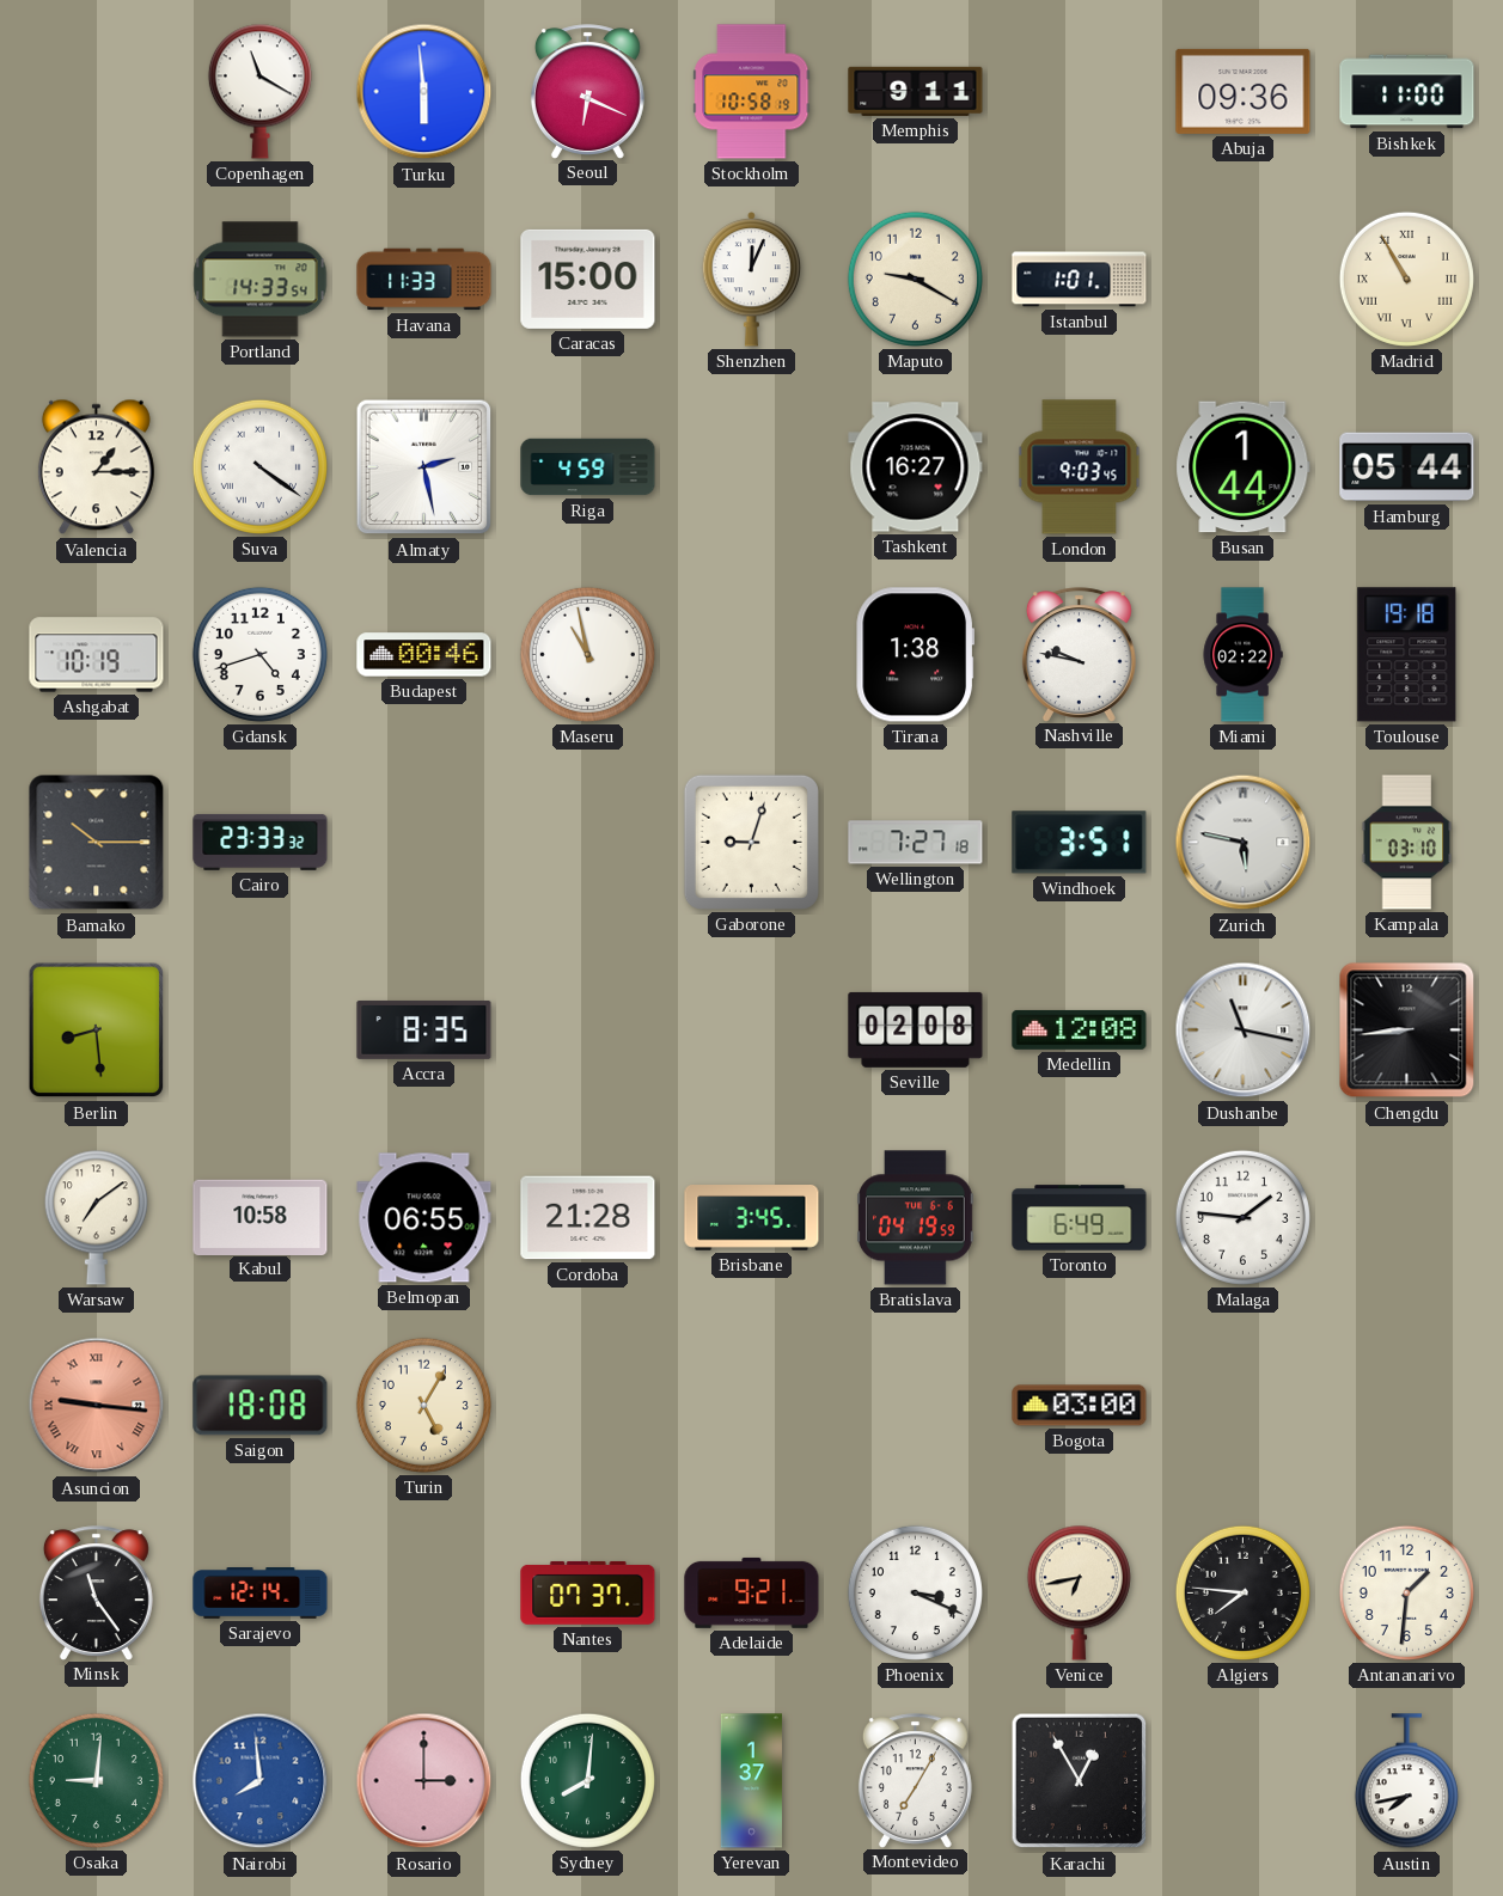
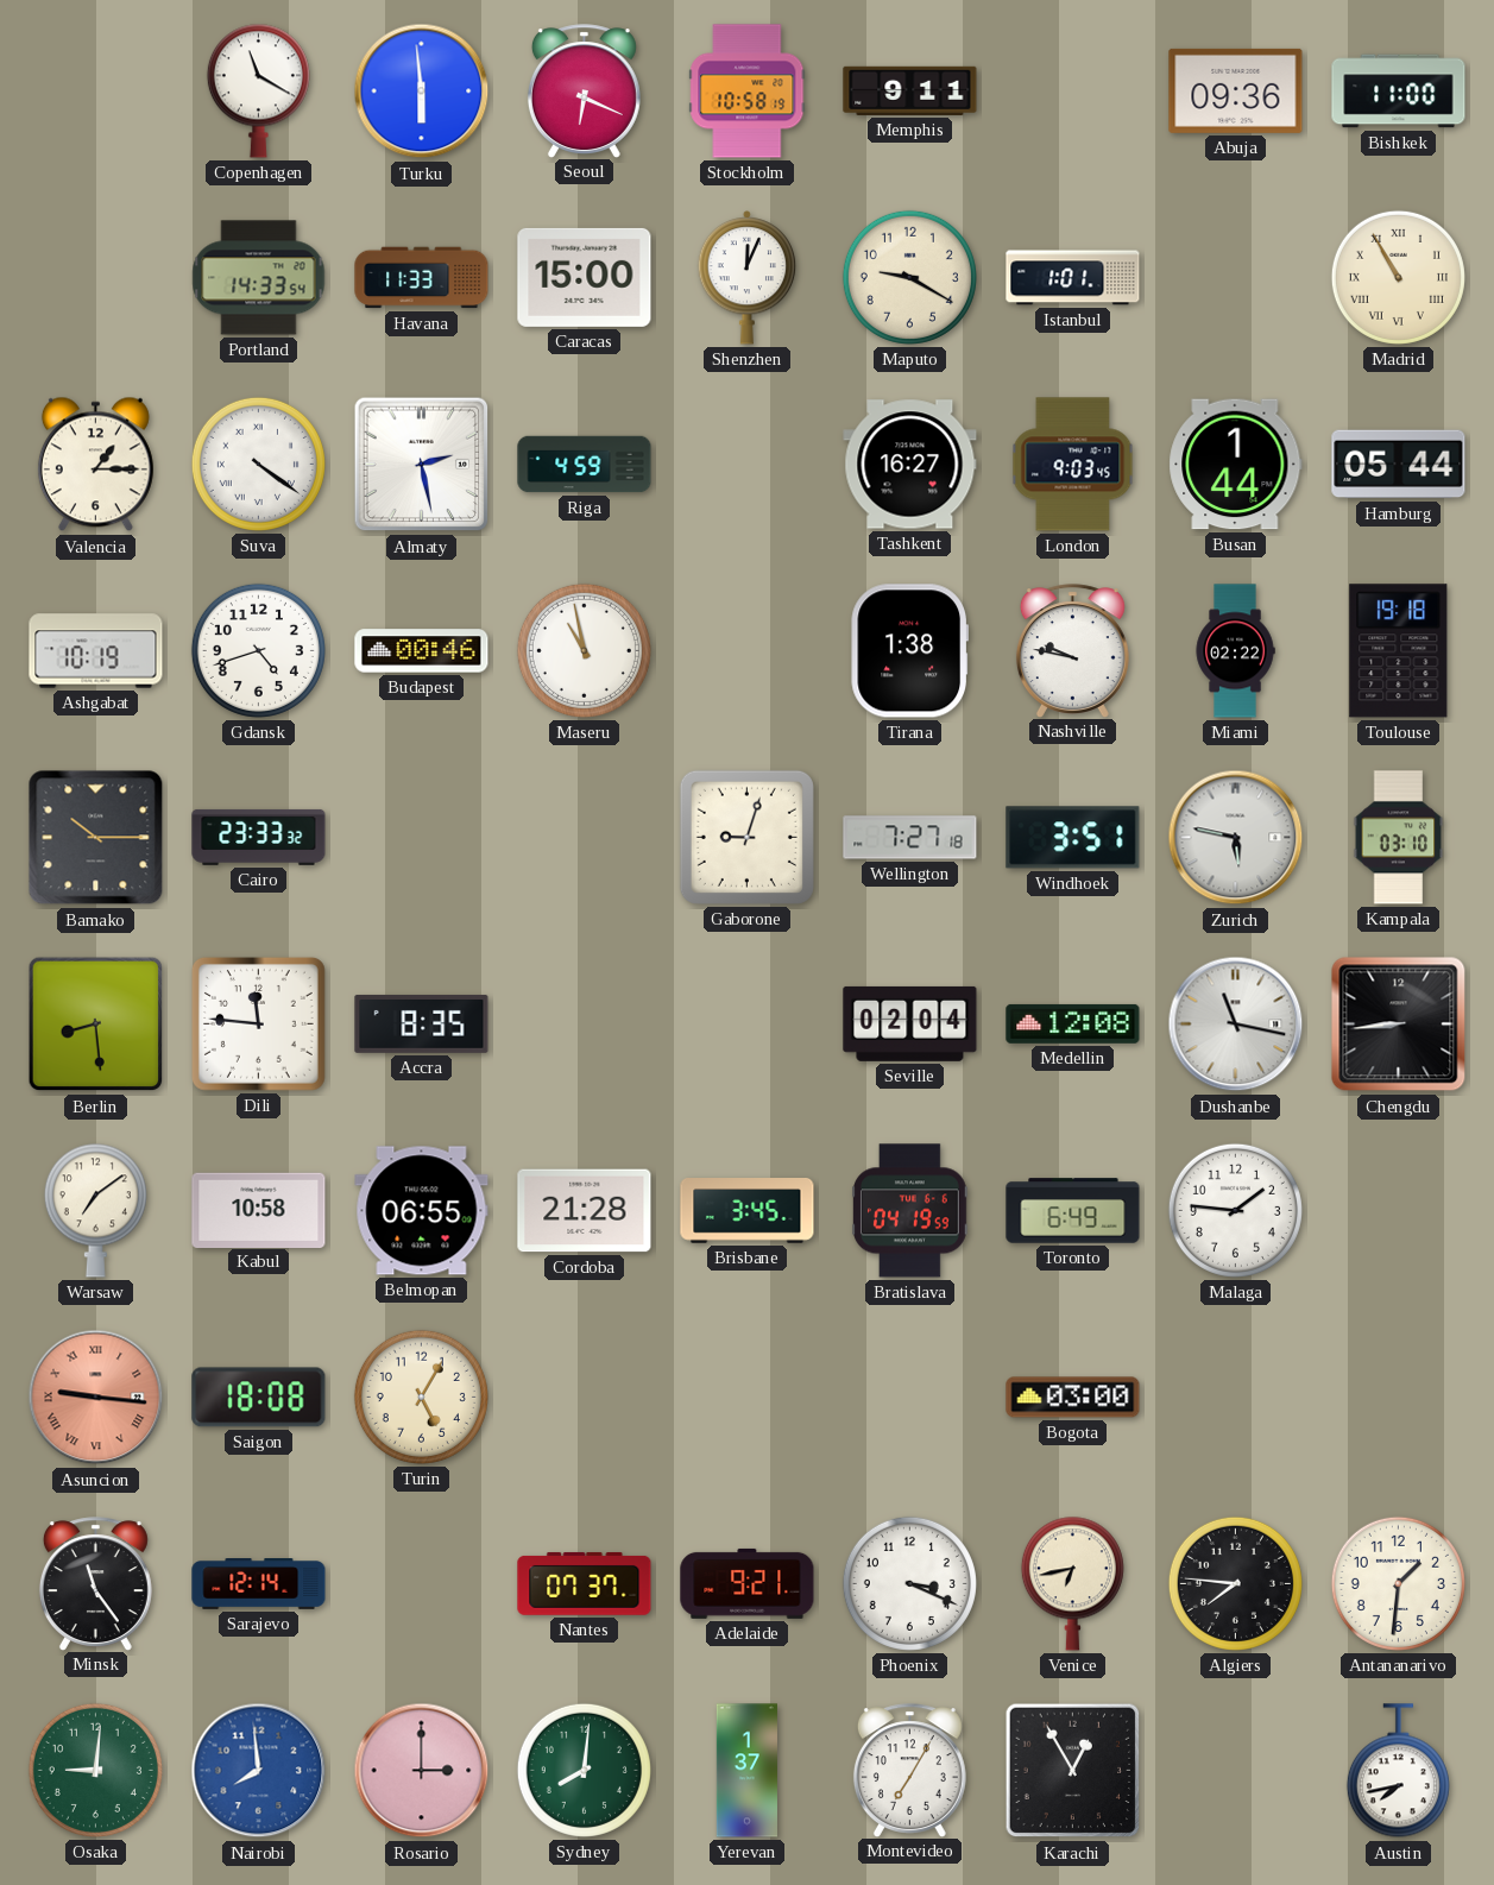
Dili: none -> 11:46
Seville: 02:08 -> 02:04
